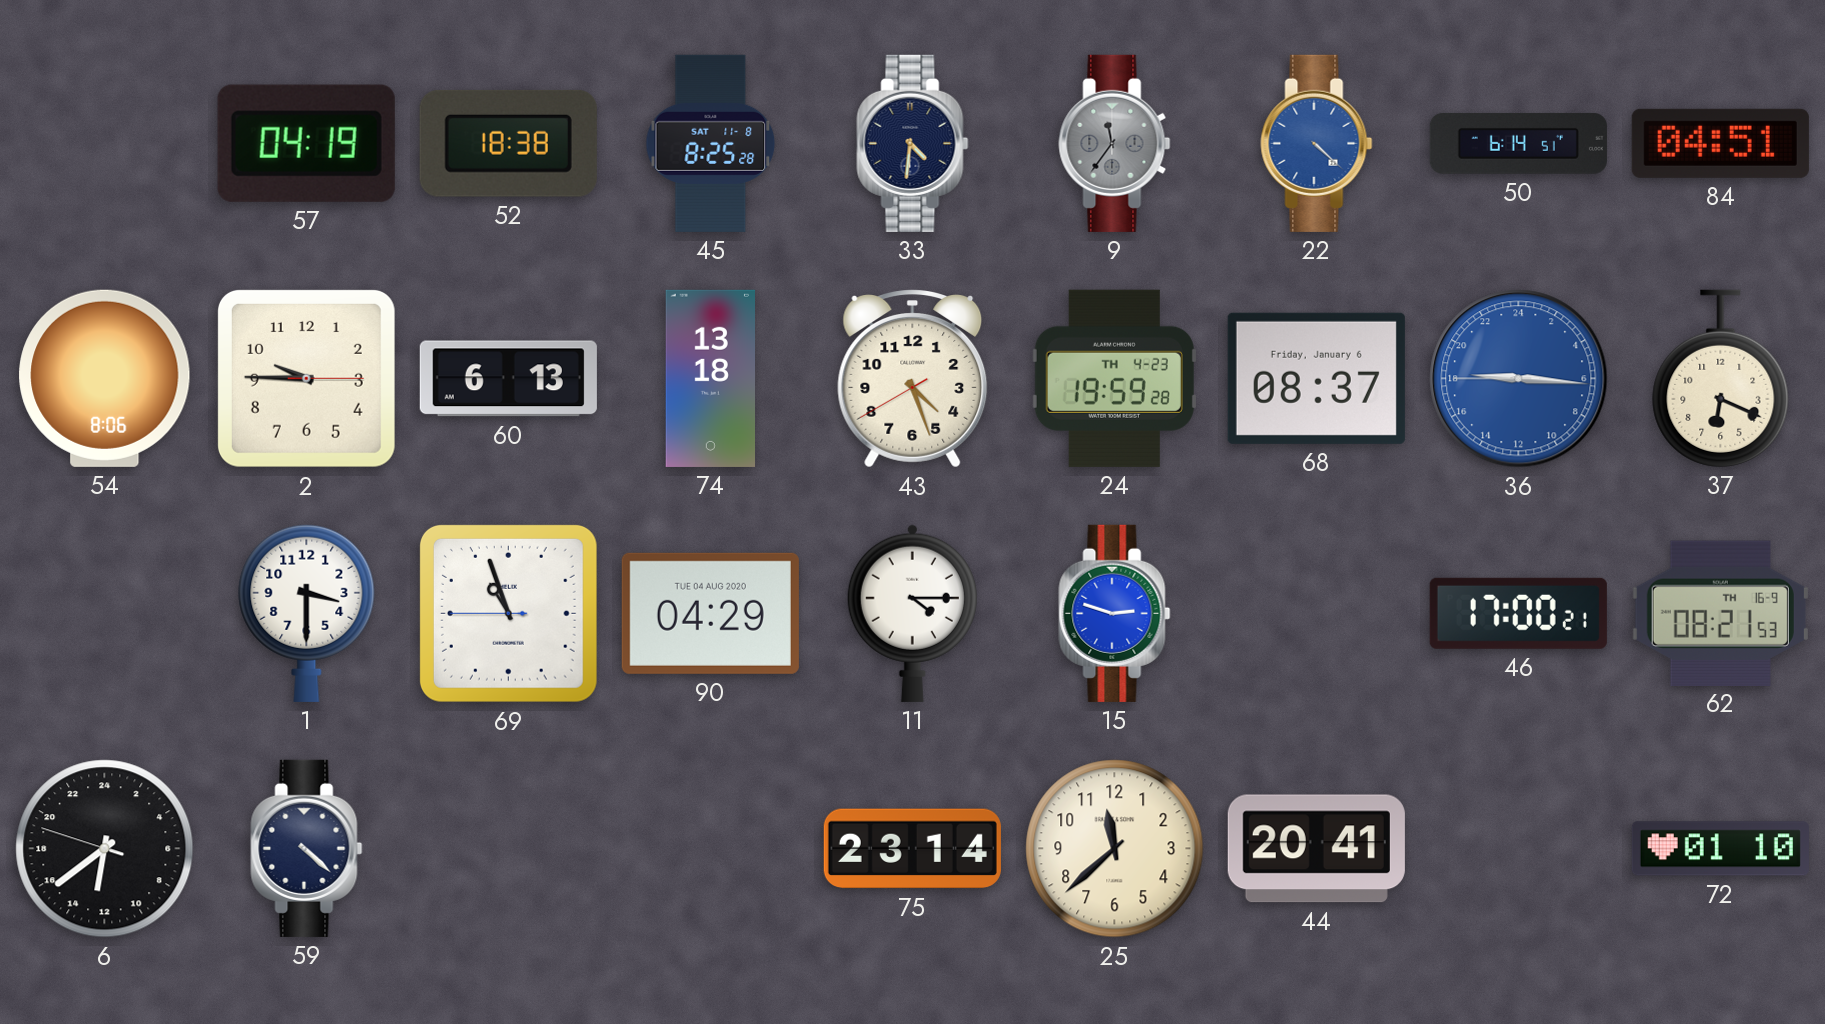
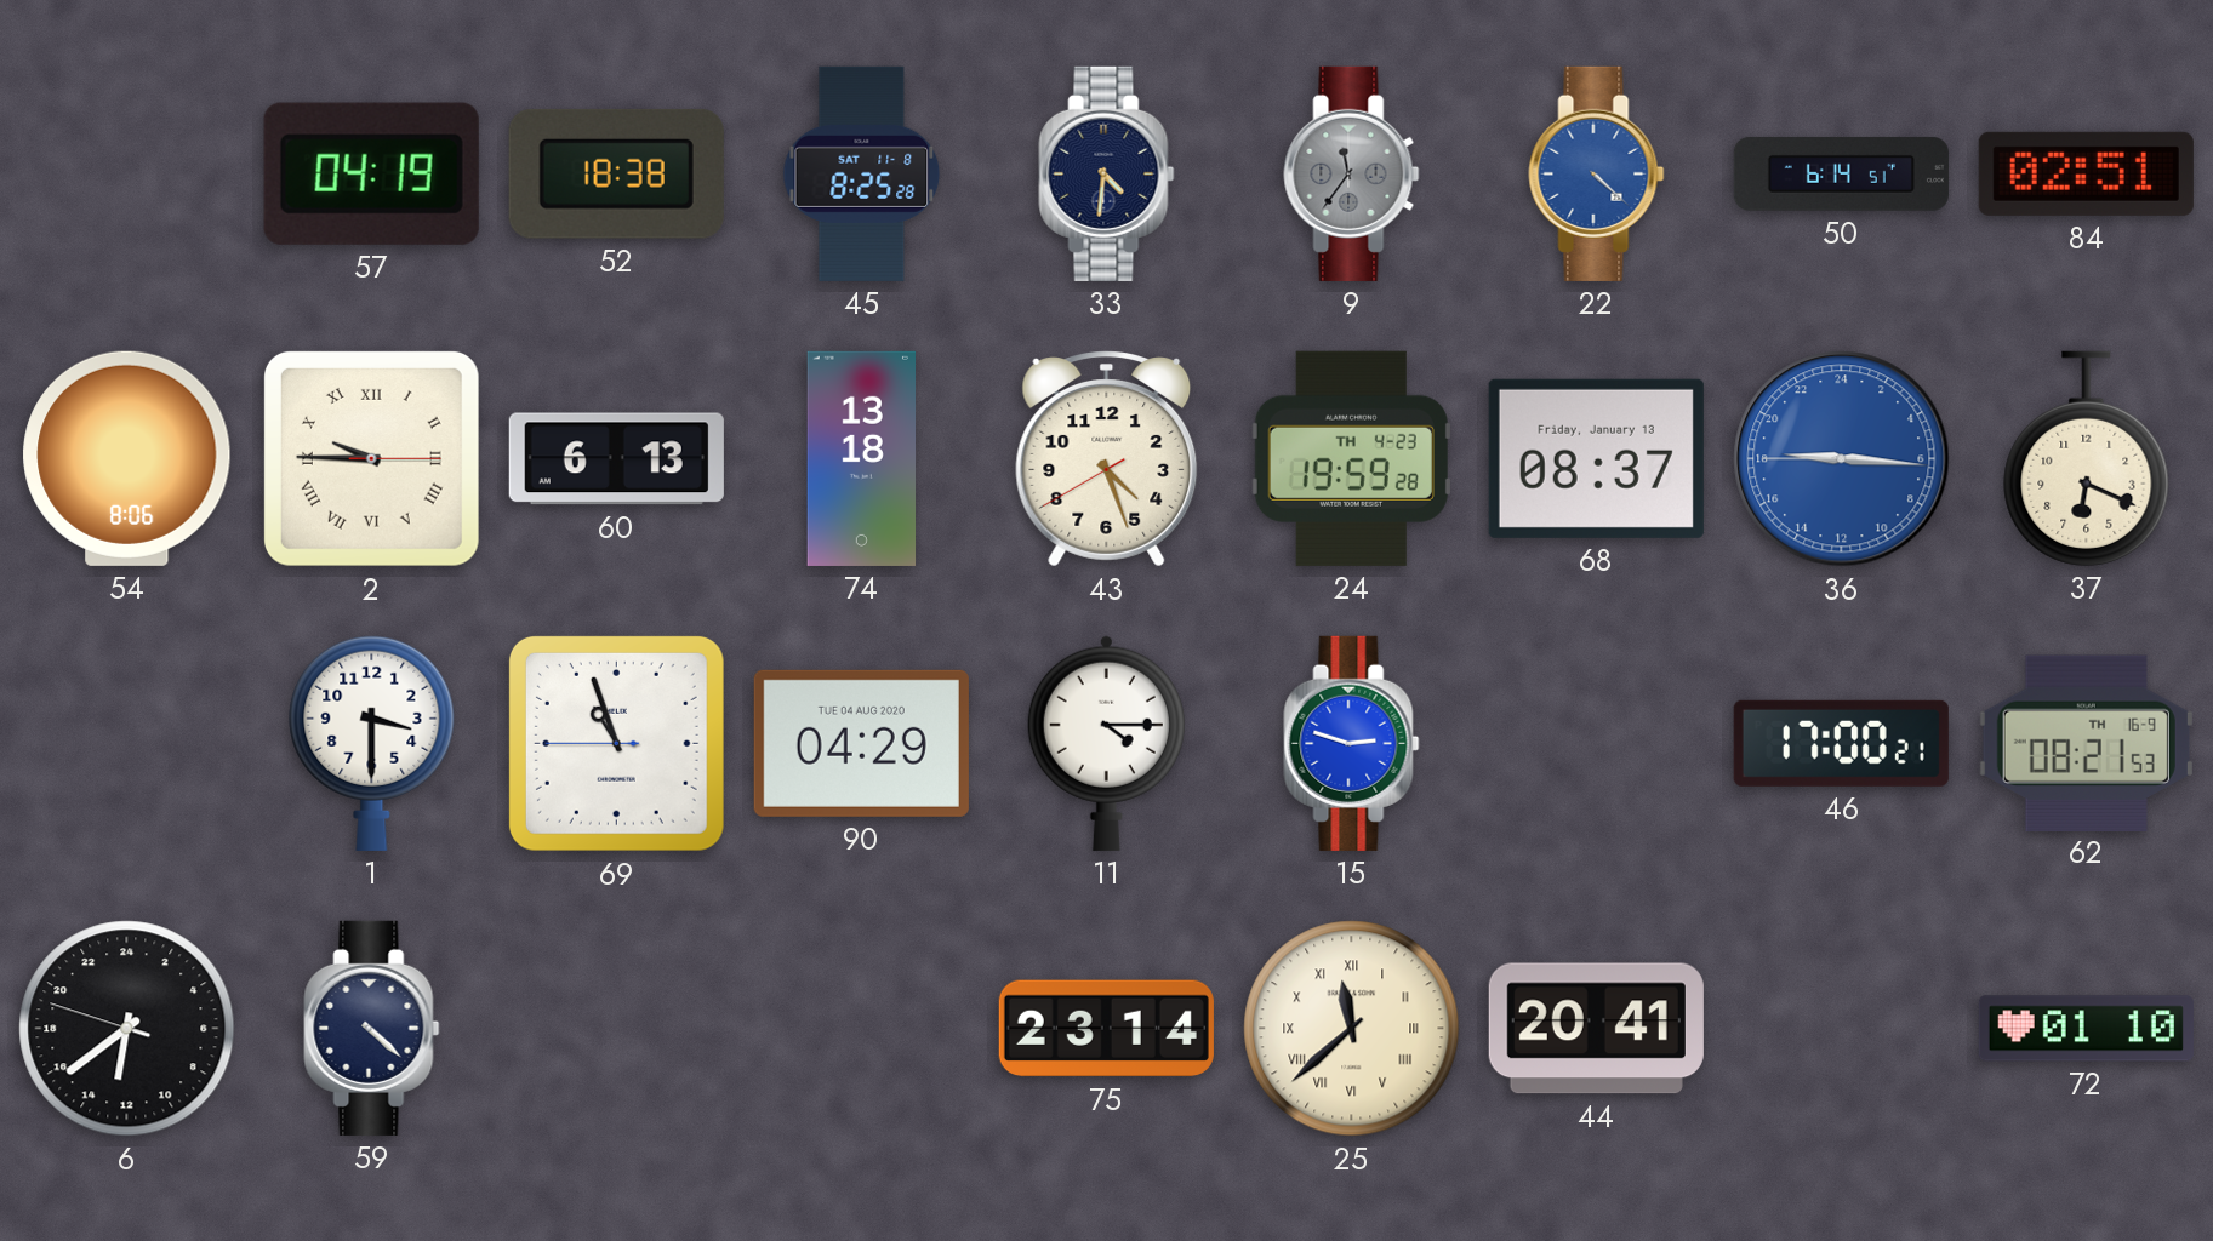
84: 04:51 -> 02:51
2 numerals: Arabic -> Roman
68 date: Friday, January 6 -> Friday, January 13
25 numerals: Arabic -> Roman
